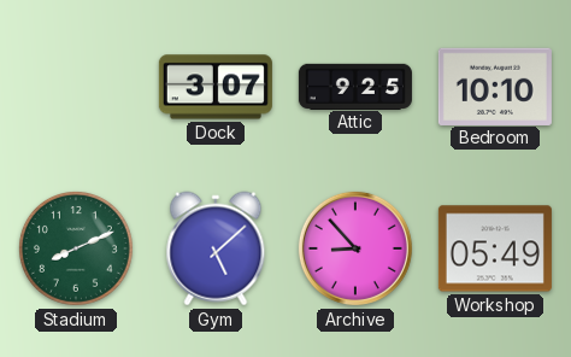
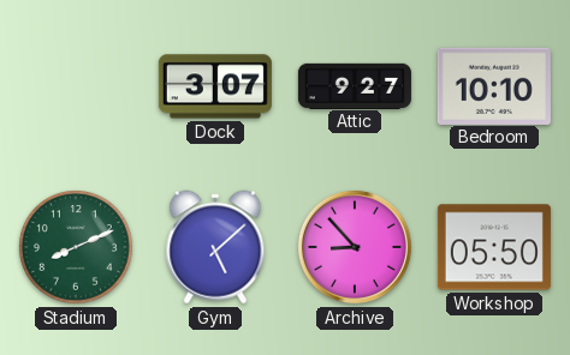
Attic: 9:25 -> 9:27
Workshop: 05:49 -> 05:50
